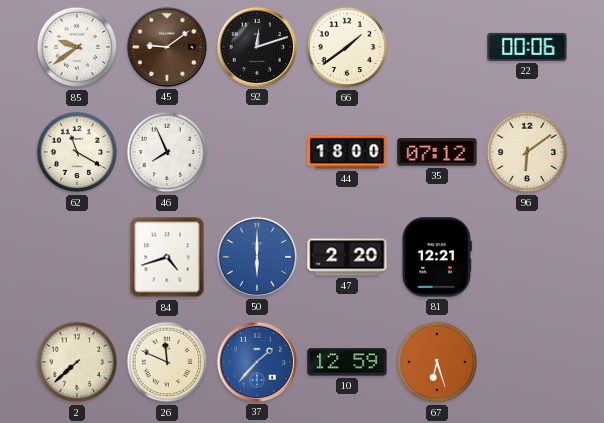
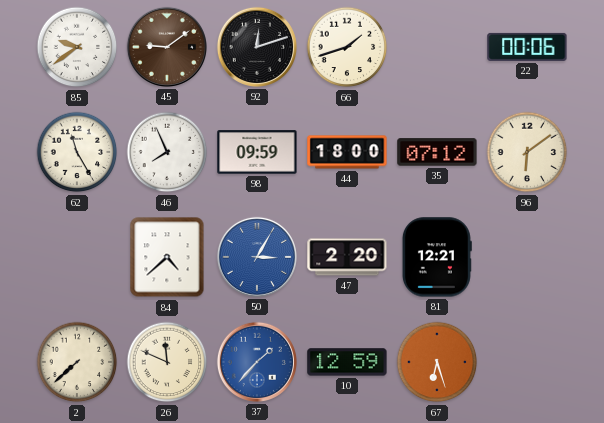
66: 1:39 -> 1:42
62: 11:20 -> 11:25
98: none -> 09:59
84: 4:42 -> 4:38
50: 6:00 -> 3:05
